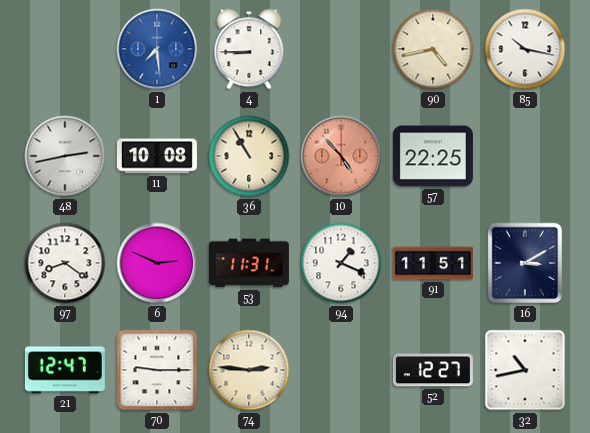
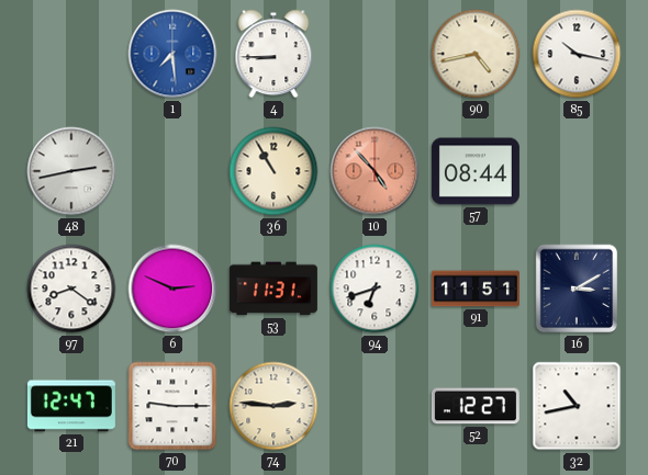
11: 10:08 -> none
57: 22:25 -> 08:44
94: 1:19 -> 6:42
